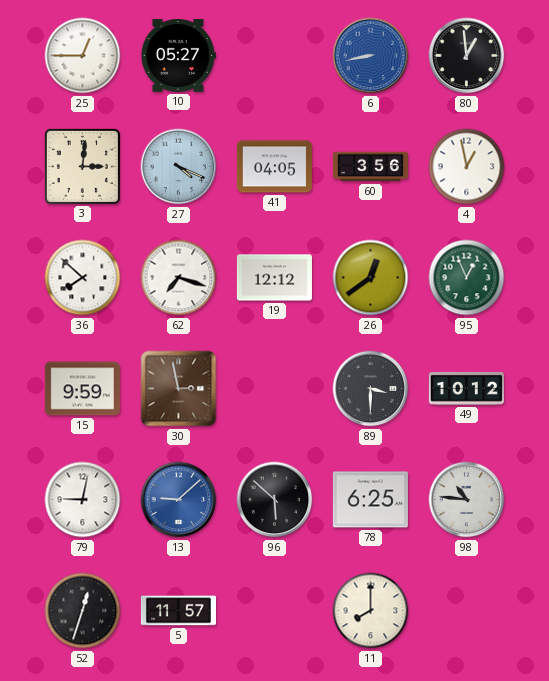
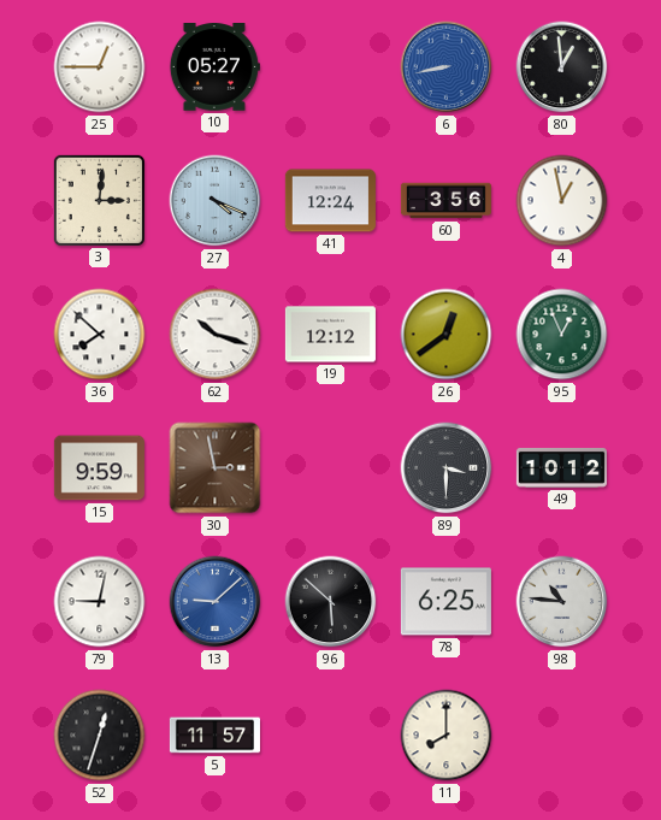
41: 04:05 -> 12:24
62: 7:18 -> 10:18
